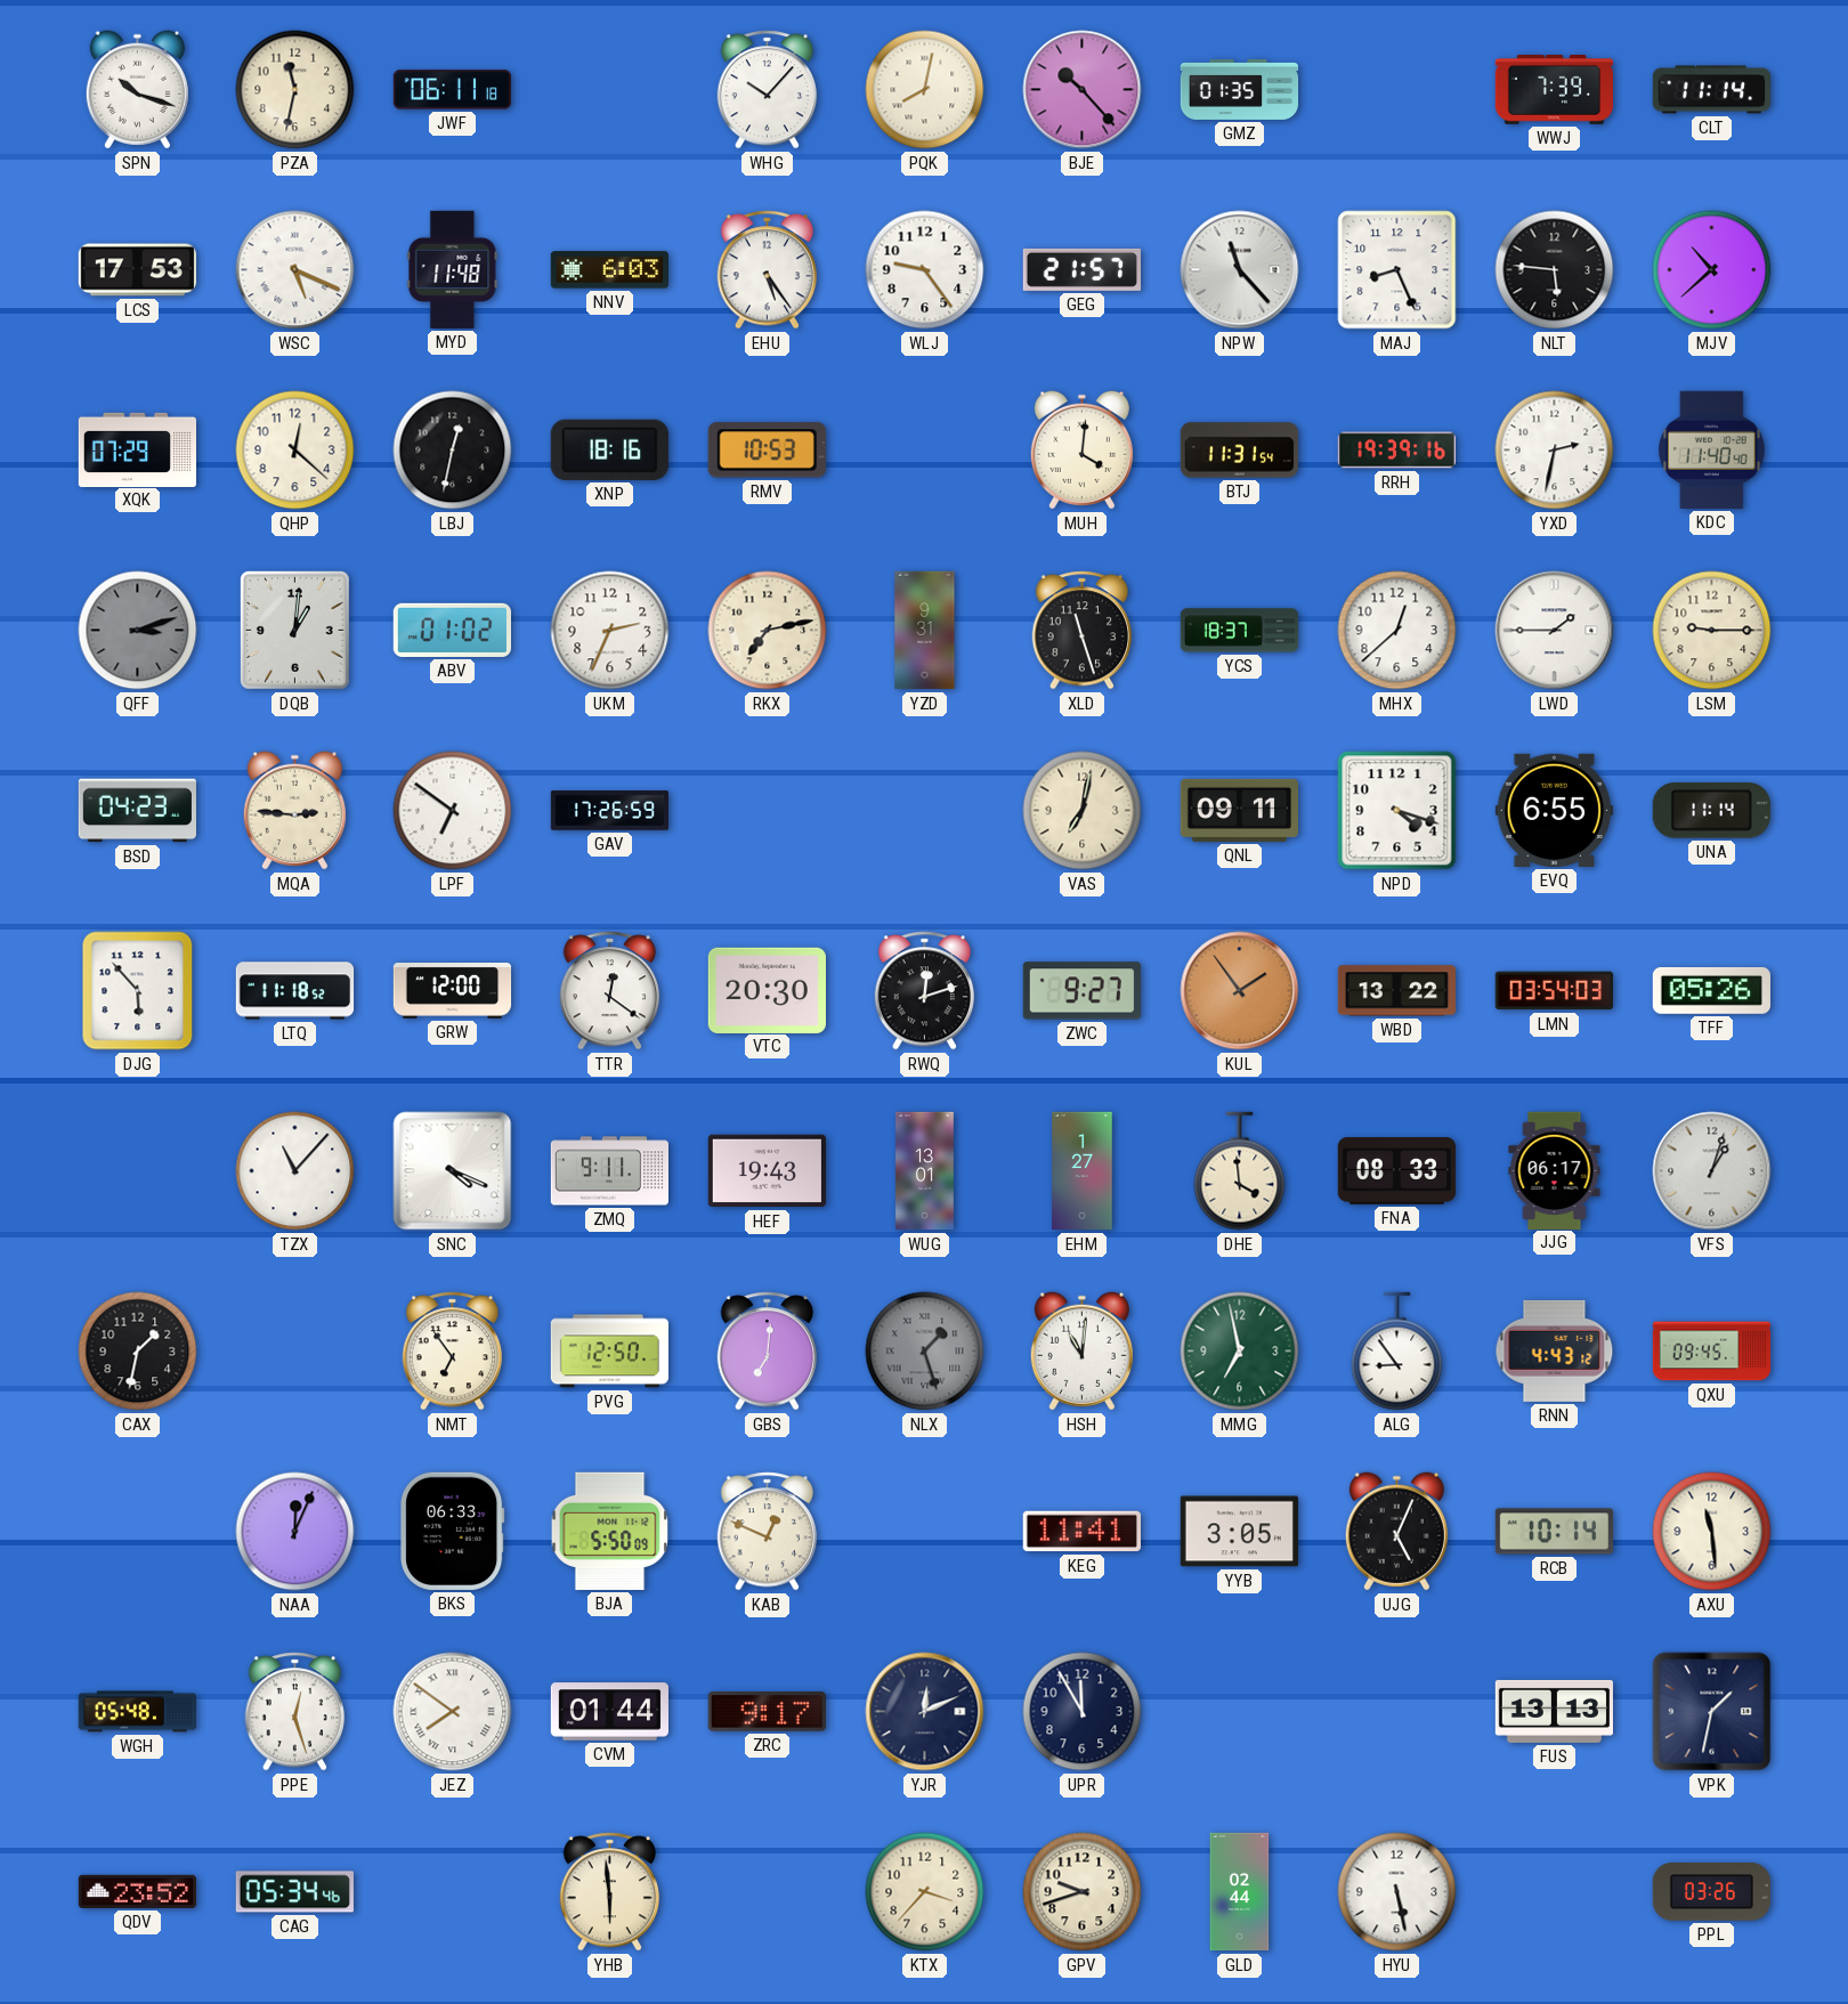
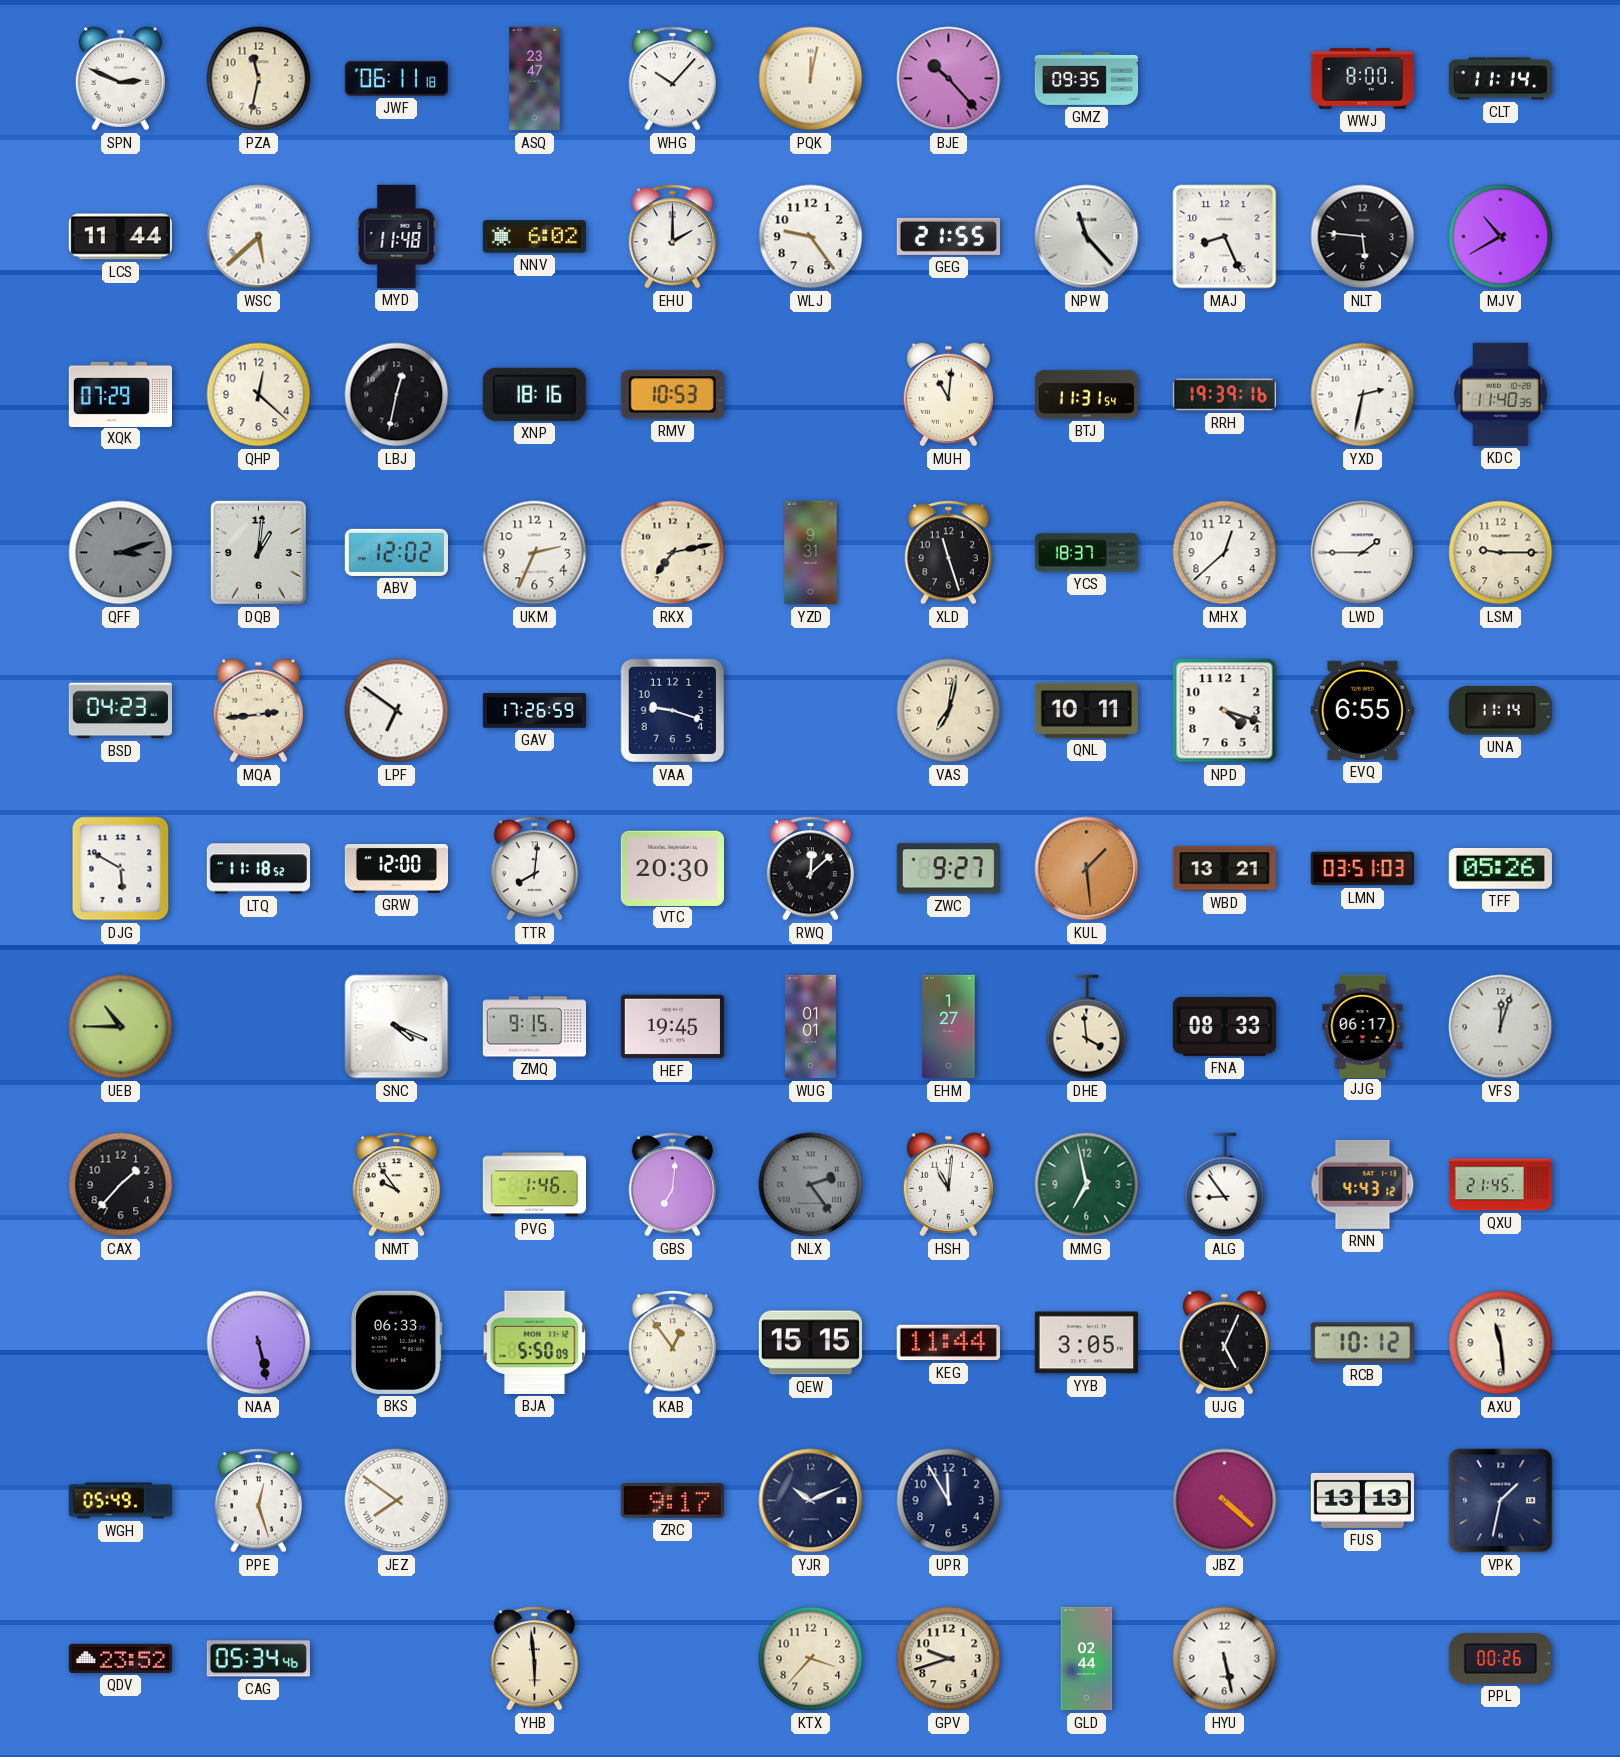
SPN: 10:18 -> 2:49
ASQ: none -> 23:47
PQK: 8:02 -> 12:02
GMZ: 01:35 -> 09:35
WWJ: 7:39 -> 8:00
LCS: 17:53 -> 11:44
WSC: 5:19 -> 5:38
NNV: 6:03 -> 6:02
EHU: 5:24 -> 2:00
GEG: 21:57 -> 21:55
MJV: 10:38 -> 10:40
MUH: 4:01 -> 11:01
KDC: 11:40:40 -> 11:40:35
ABV: 01:02 -> 12:02
MQA: 2:46 -> 2:44
VAA: none -> 9:18
QNL: 09:11 -> 10:11
DJG: 5:53 -> 5:50
TTR: 12:21 -> 8:01
RWQ: 12:12 -> 12:08
KUL: 1:54 -> 1:29
WBD: 13:22 -> 13:21
LMN: 03:54 -> 03:51
UEB: none -> 10:45
TZX: 11:07 -> none
ZMQ: 9:11 -> 9:15
HEF: 19:43 -> 19:45
WUG: 13:01 -> 01:01
VFS: 1:03 -> 12:03
CAX: 1:32 -> 1:37
NMT: 6:54 -> 9:54
PVG: 12:50 -> 1:46
NLX: 1:27 -> 2:24
QXU: 09:45 -> 21:45
NAA: 12:04 -> 5:28
KAB: 12:49 -> 12:54
QEW: none -> 15:15
KEG: 11:41 -> 11:44
RCB: 10:14 -> 10:12
WGH: 05:48 -> 05:49
CVM: 01:44 -> none
YJR: 12:11 -> 10:11
JBZ: none -> 4:22
PPL: 03:26 -> 00:26
